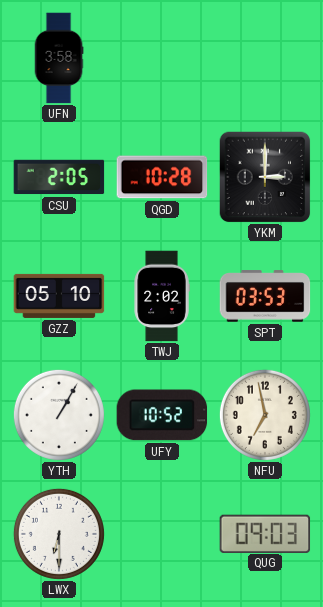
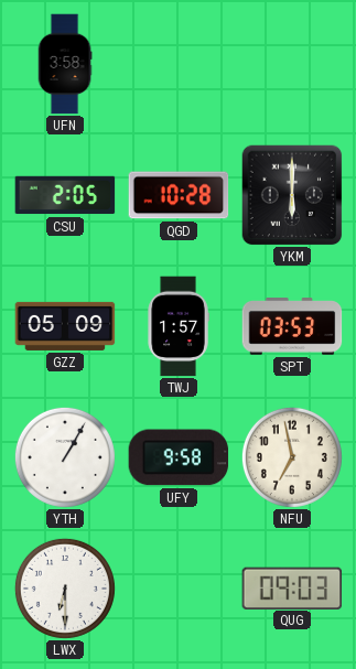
YKM: 3:00 -> 6:00
GZZ: 05:10 -> 05:09
TWJ: 2:02 -> 1:57
UFY: 10:52 -> 9:58
